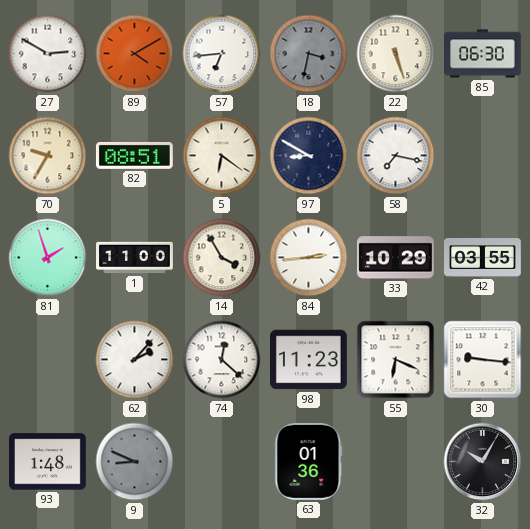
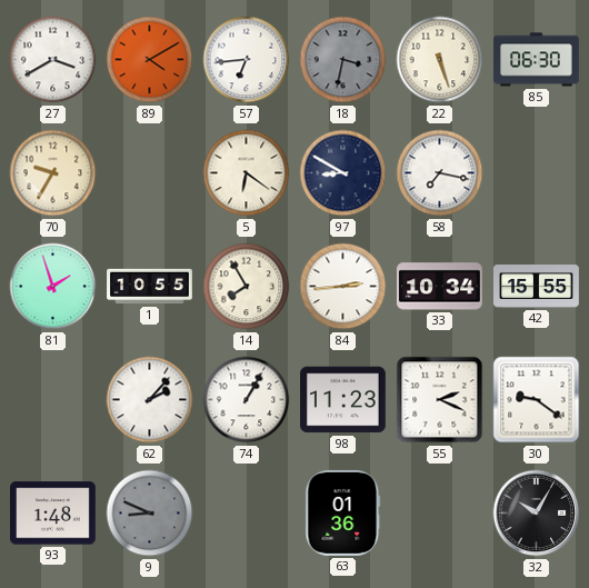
27: 2:50 -> 3:40
82: 08:51 -> none
1: 11:00 -> 10:55
14: 3:55 -> 7:55
33: 10:29 -> 10:34
42: 03:55 -> 15:55
74: 12:22 -> 1:05
55: 6:19 -> 2:19
30: 9:16 -> 9:21
